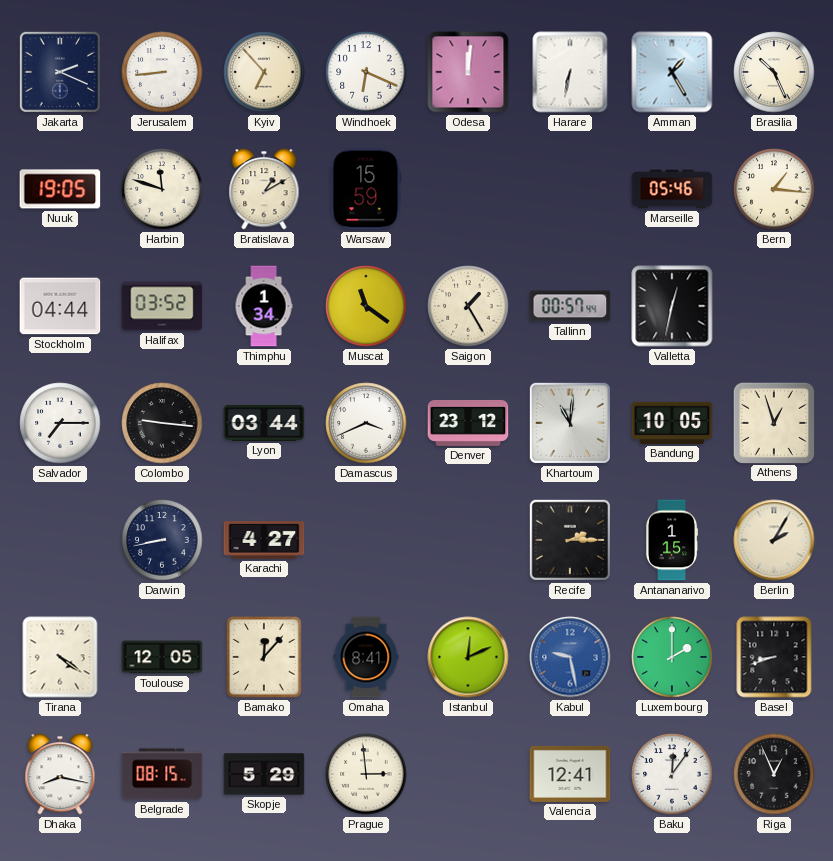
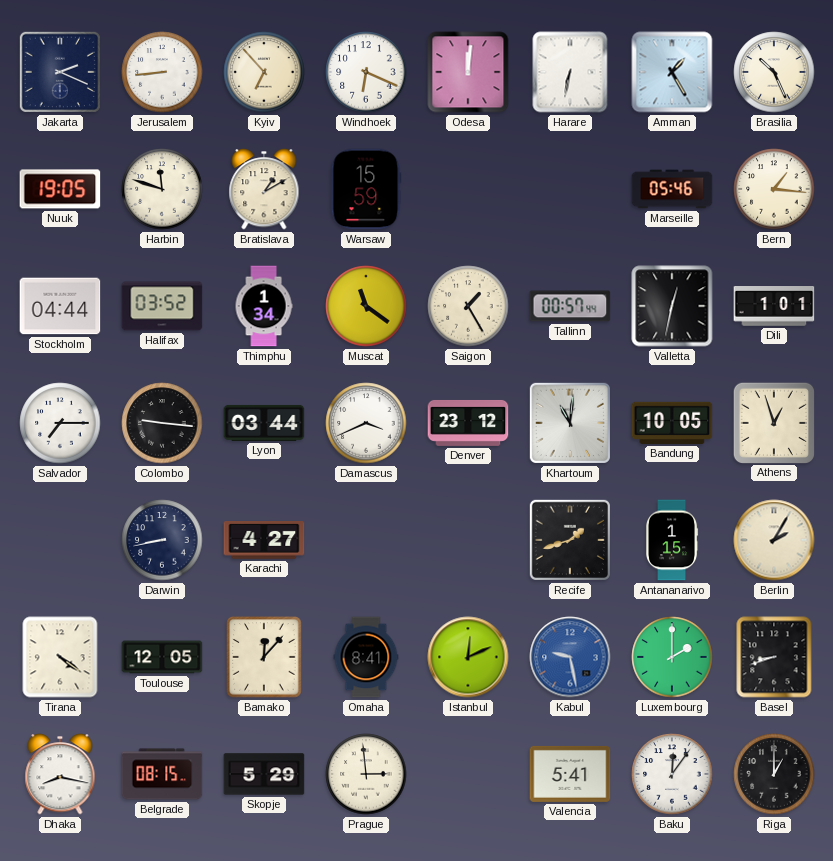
Dili: none -> 1:01
Recife: 2:15 -> 1:42
Valencia: 12:41 -> 5:41
Riga: 12:56 -> 1:00
